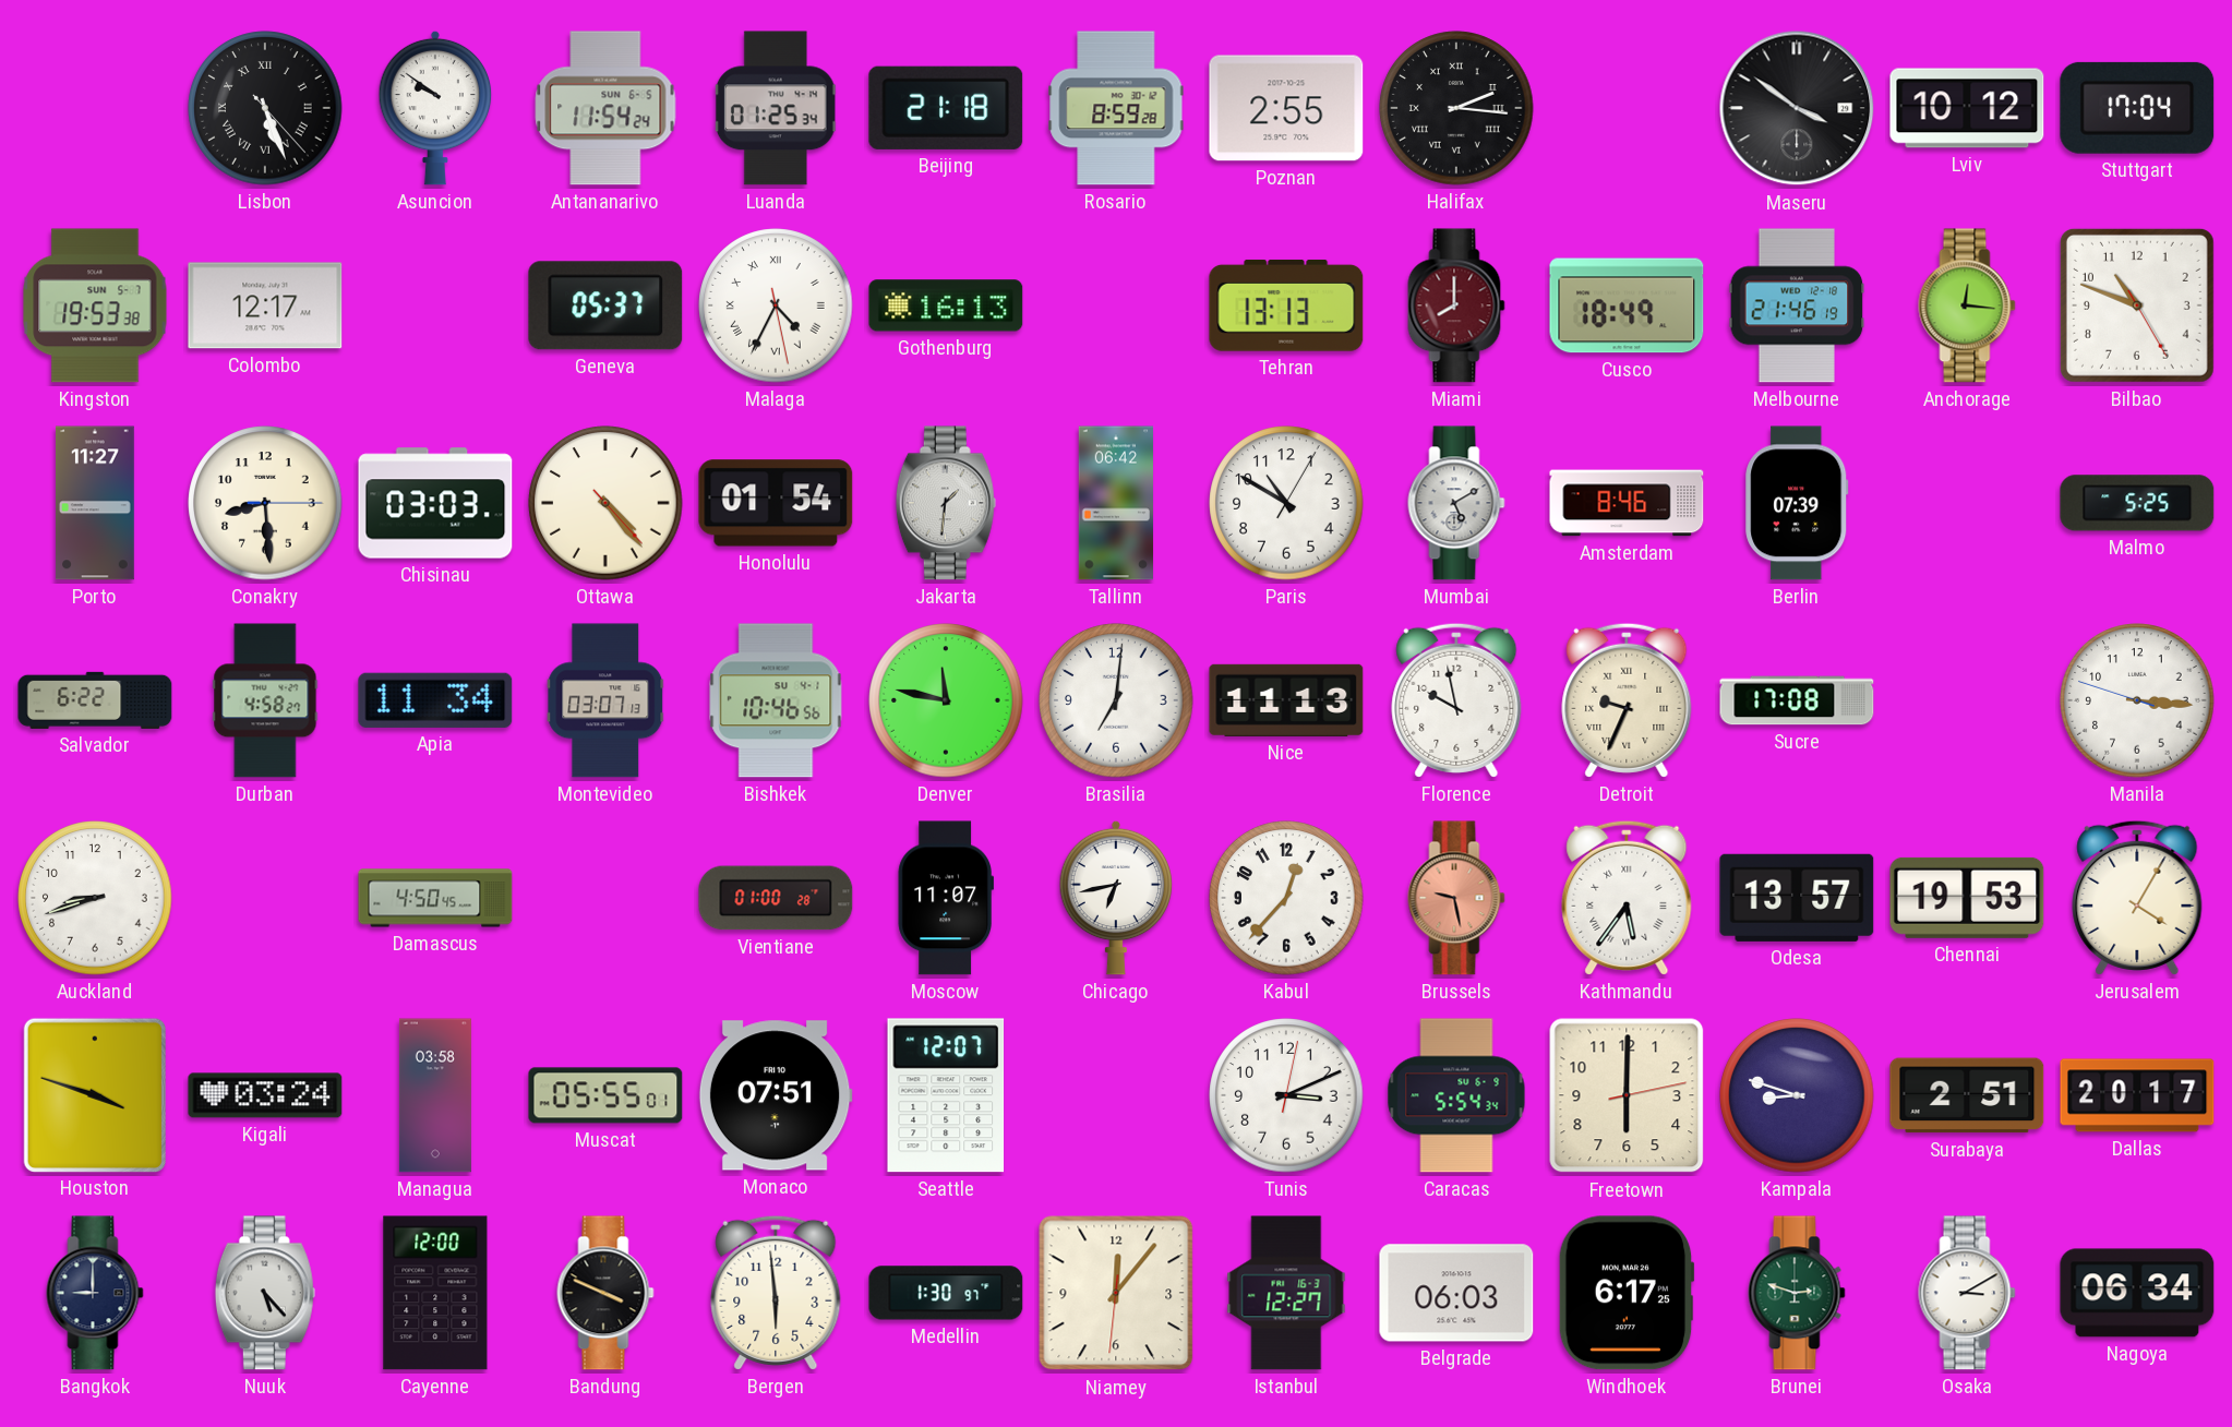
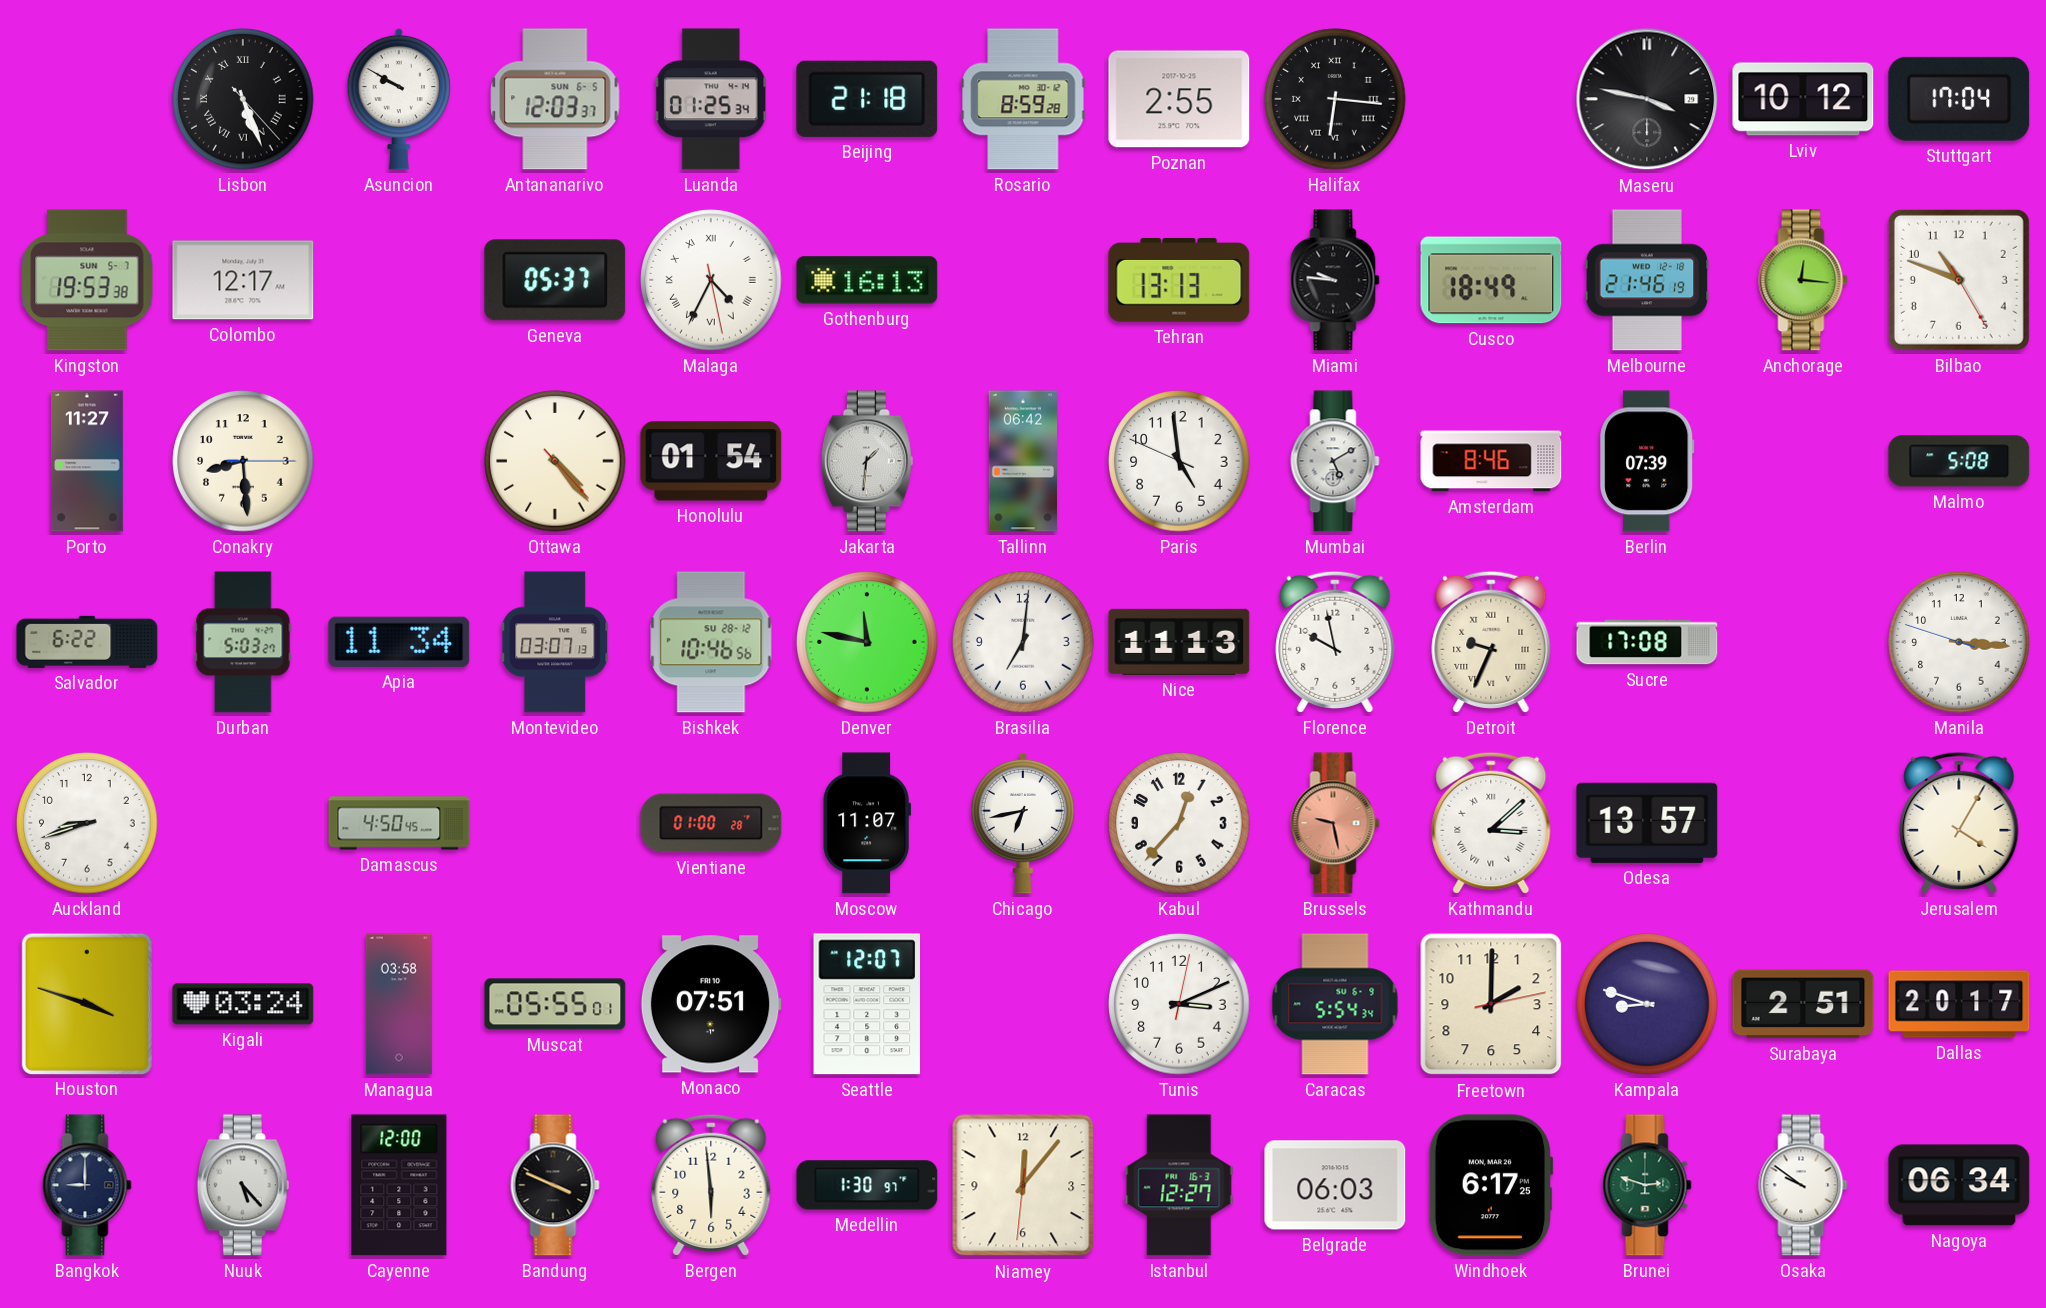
Asuncion: 9:51 -> 9:50
Antananarivo: 11:54 -> 12:03
Halifax: 2:16 -> 6:16
Maseru: 3:51 -> 3:47
Miami: 8:00 -> 9:46
Miami dial: burgundy -> black
Chisinau: 03:03 -> none
Paris: 10:50 -> 4:58
Malmo: 5:25 -> 5:08
Durban: 4:58 -> 5:03
Bishkek date: SU 4-1 -> SU 28-12
Kathmandu: 5:36 -> 3:08
Chennai: 19:53 -> none
Freetown: 6:00 -> 2:00
Osaka: 3:10 -> 9:51
